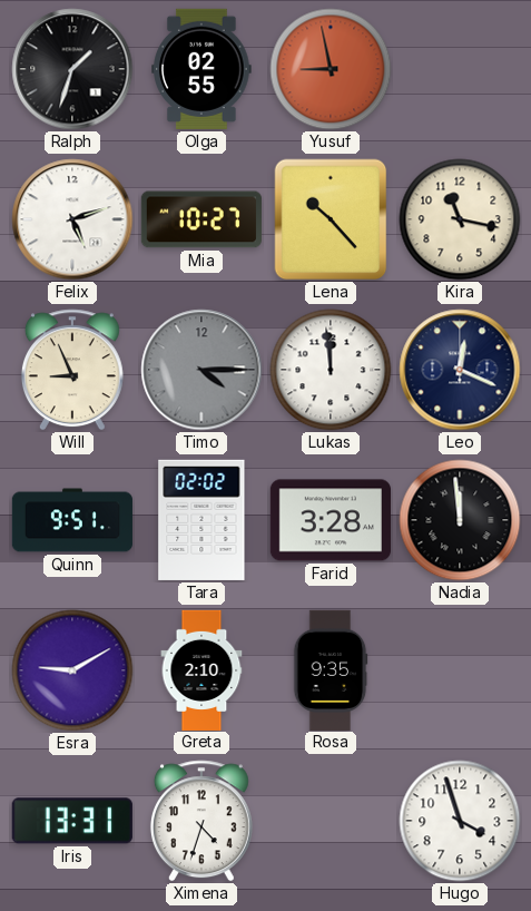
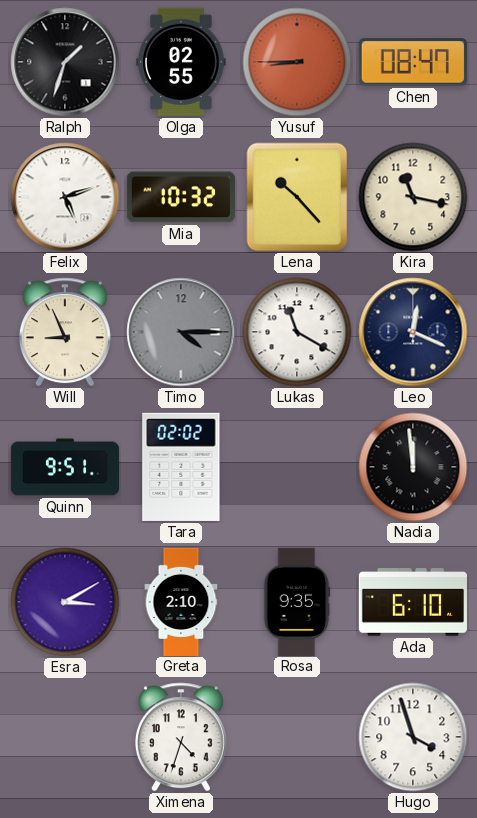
Yusuf: 8:58 -> 8:45
Chen: none -> 08:47
Mia: 10:27 -> 10:32
Lukas: 11:59 -> 11:20
Farid: 3:28 -> none
Esra: 9:10 -> 3:10
Ada: none -> 6:10
Iris: 13:31 -> none
